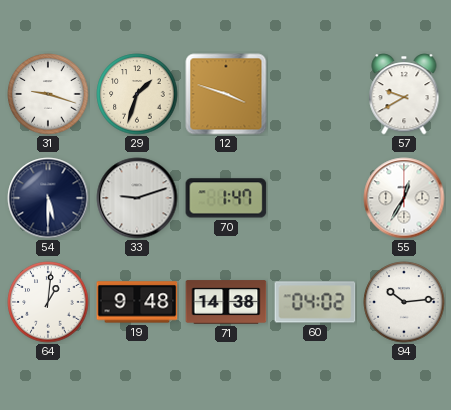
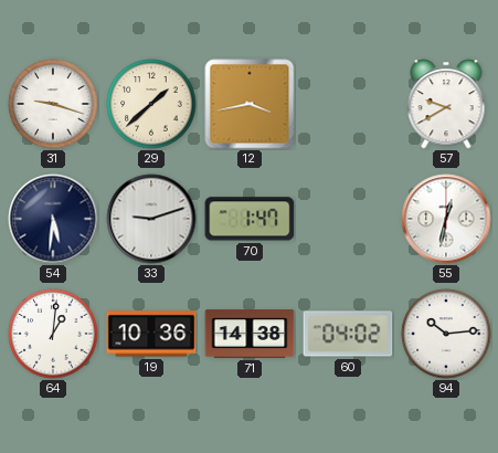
29: 1:33 -> 1:38
12: 3:48 -> 3:43
54: 5:30 -> 5:31
55: 12:35 -> 12:32
19: 9:48 -> 10:36
